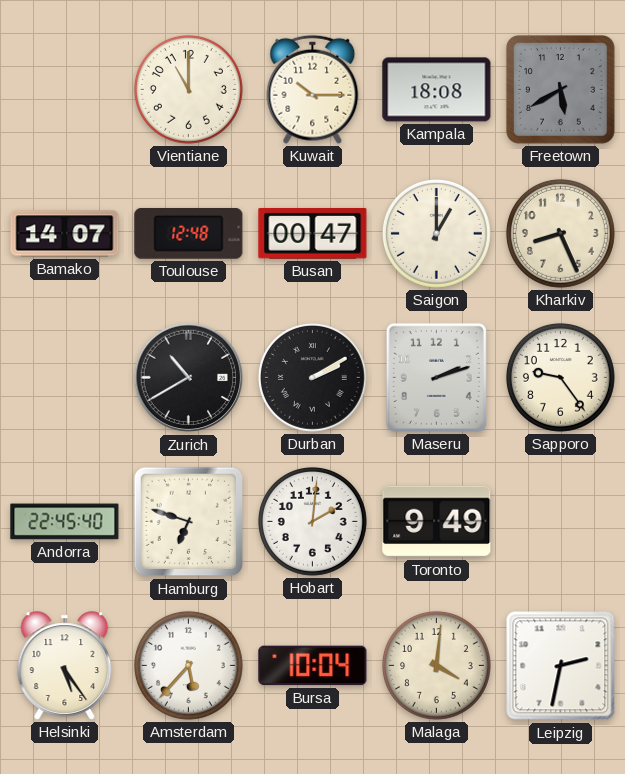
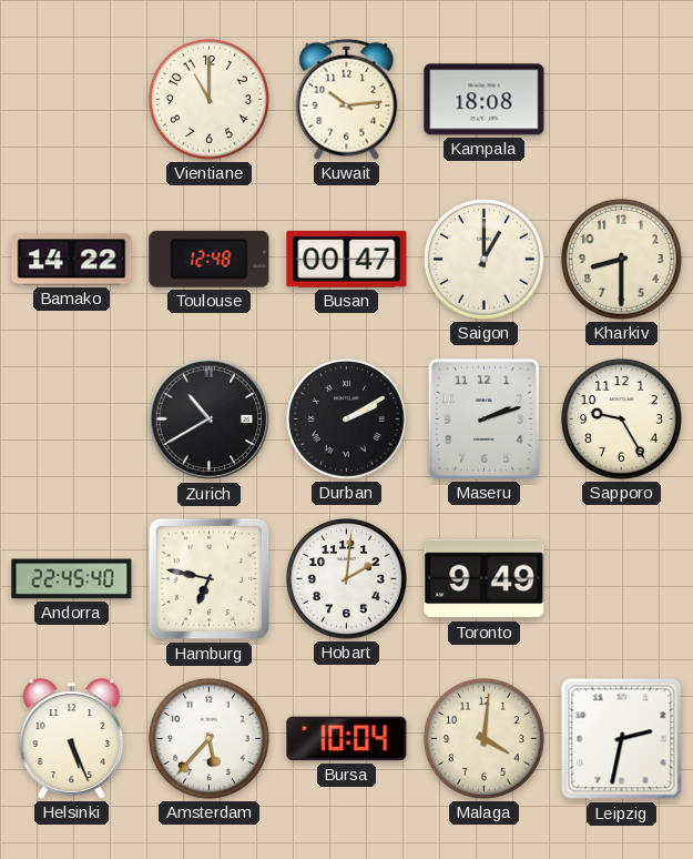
Kuwait: 10:15 -> 10:14
Freetown: 5:40 -> none
Bamako: 14:07 -> 14:22
Kharkiv: 8:26 -> 8:30
Sapporo: 9:24 -> 9:25
Hamburg: 6:48 -> 6:47
Helsinki: 5:24 -> 5:26
